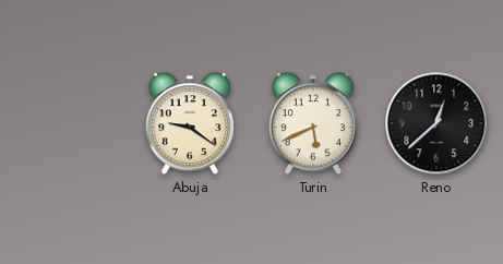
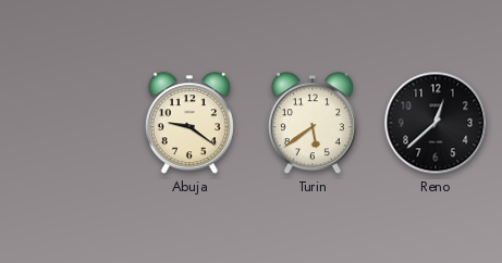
Turin: 5:41 -> 5:39
